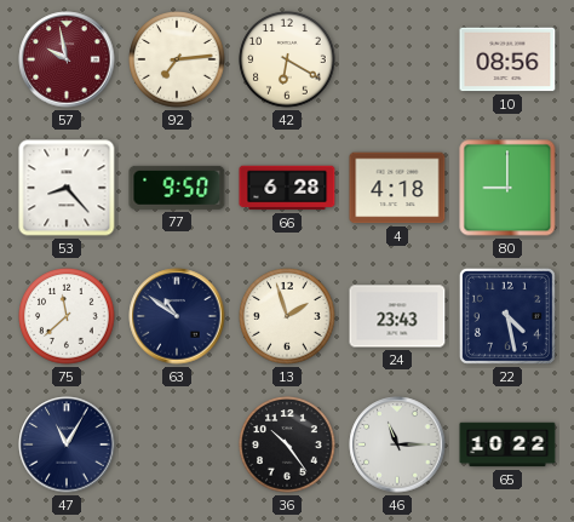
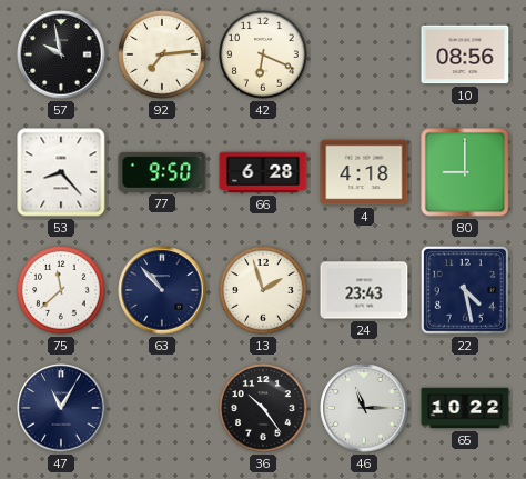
57 dial: burgundy -> black
42: 6:20 -> 6:19
63: 10:51 -> 10:53
